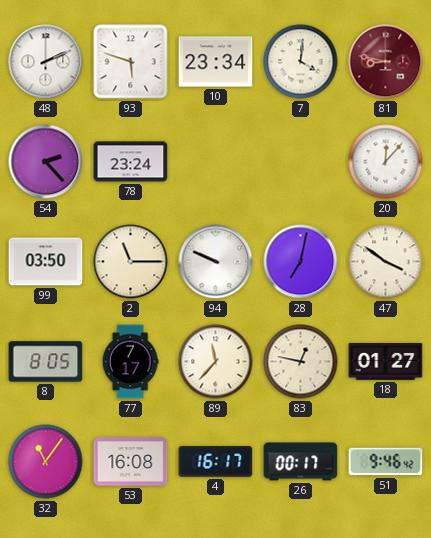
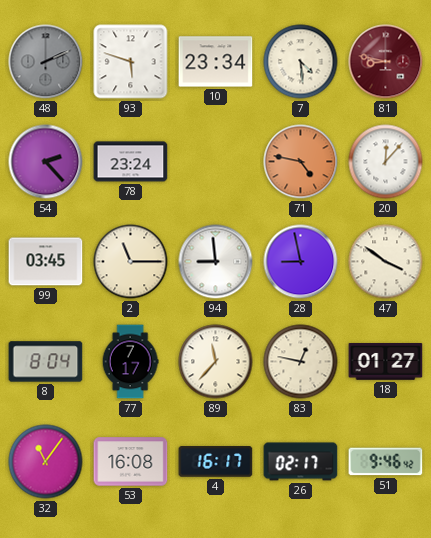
48 dial: white -> grey
7: 4:01 -> 4:29
71: none -> 4:47
99: 03:50 -> 03:45
94: 9:49 -> 8:59
28: 7:02 -> 8:58
8: 8:05 -> 8:04
26: 00:17 -> 02:17
